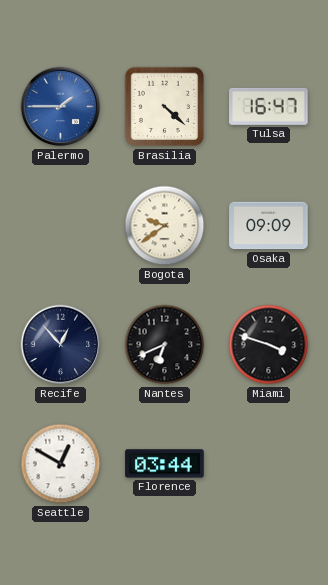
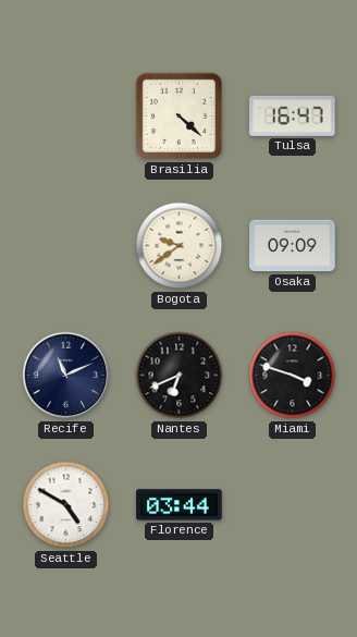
Palermo: 1:45 -> none
Recife: 12:53 -> 11:11
Seattle: 12:50 -> 4:50
